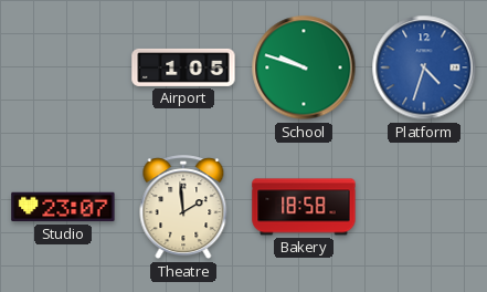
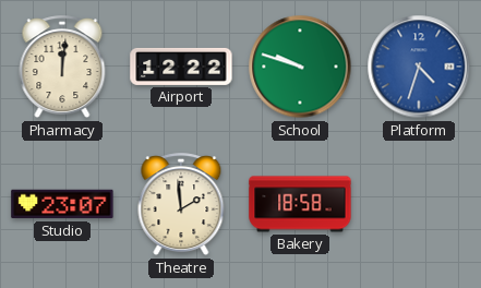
Pharmacy: none -> 12:01
Airport: 1:05 -> 12:22
